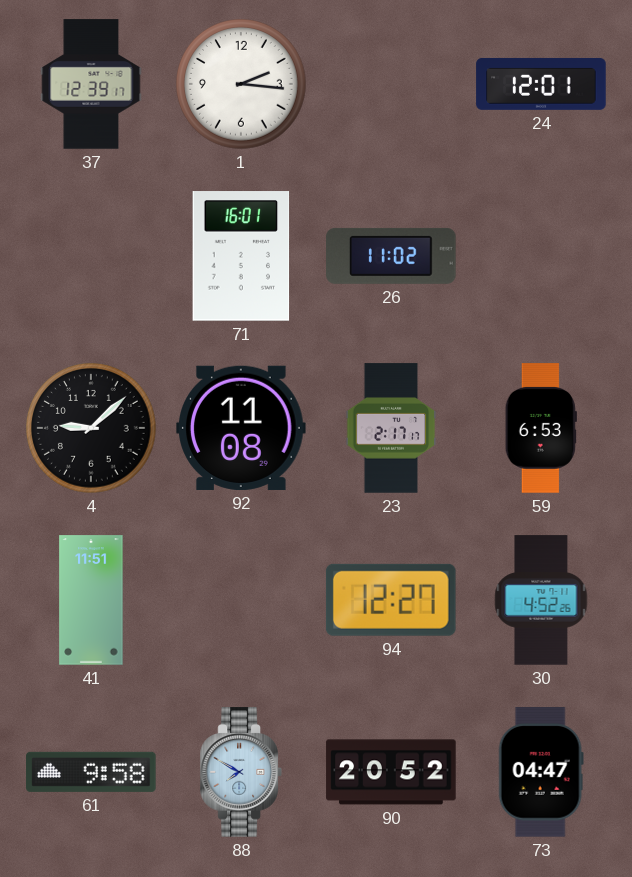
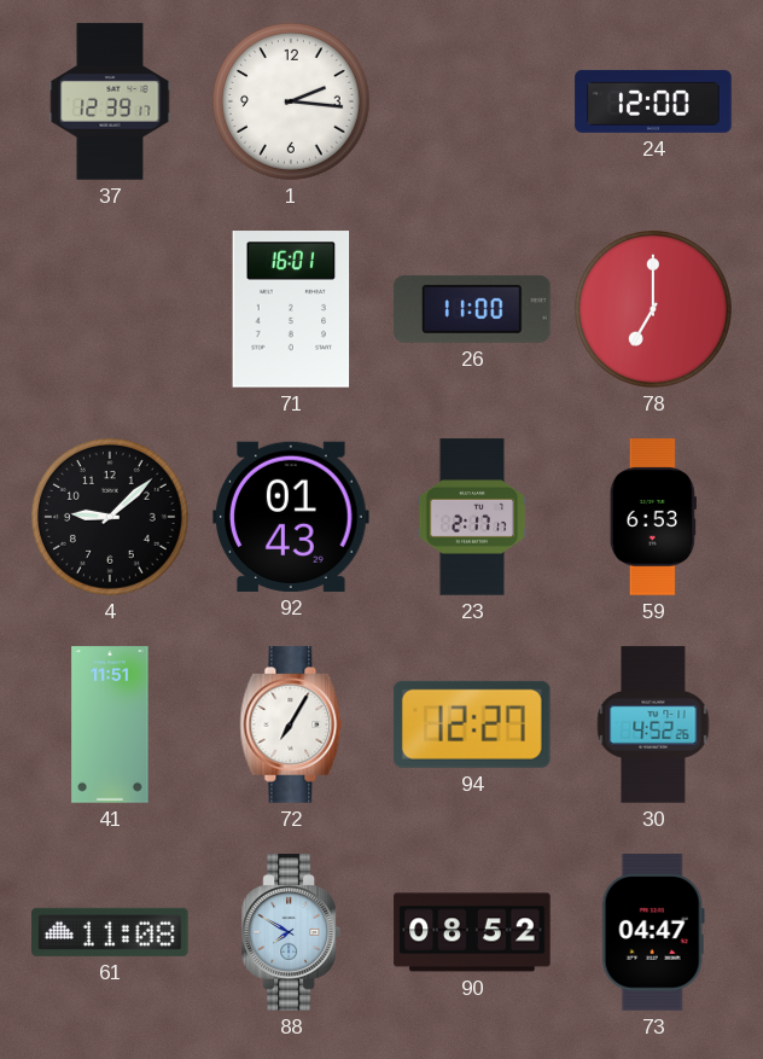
24: 12:01 -> 12:00
26: 11:02 -> 11:00
78: none -> 7:00
92: 11:08 -> 01:43
72: none -> 7:05
61: 9:58 -> 11:08
90: 20:52 -> 08:52
